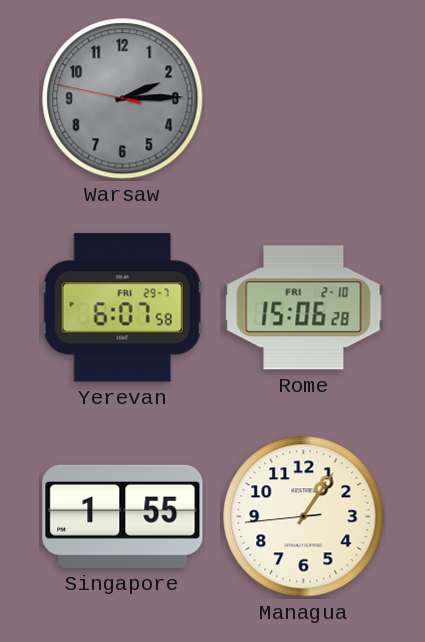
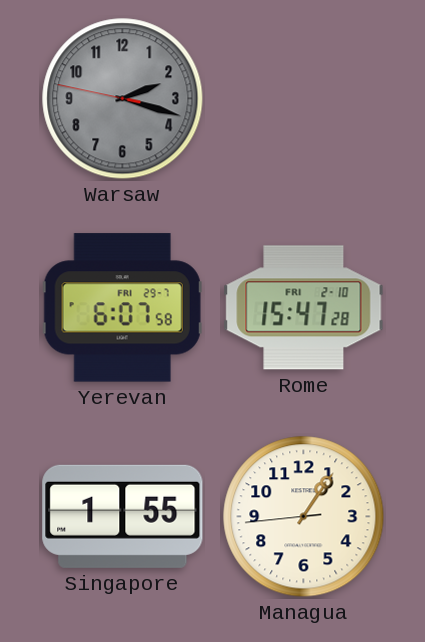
Warsaw: 2:14 -> 2:17
Rome: 15:06 -> 15:47
